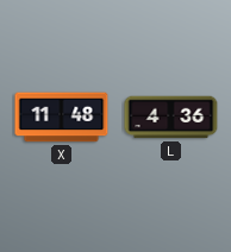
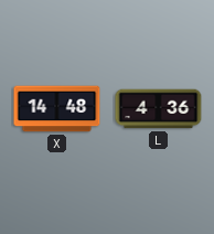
X: 11:48 -> 14:48
